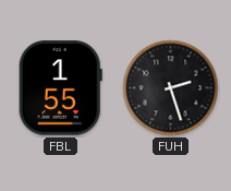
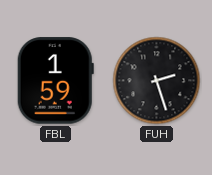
FBL: 1:55 -> 1:59
